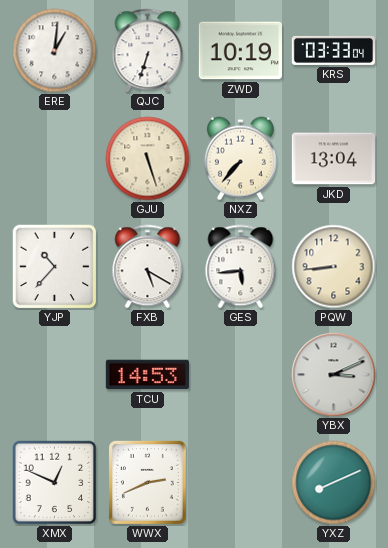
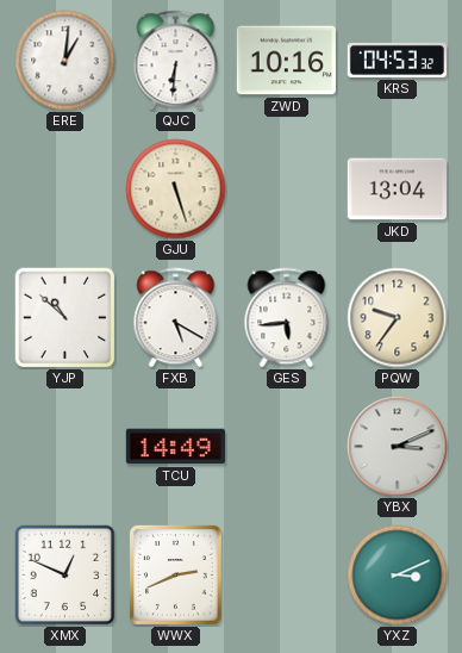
QJC: 6:33 -> 6:31
ZWD: 10:19 -> 10:16
KRS: 03:33 -> 04:53
NXZ: 7:37 -> none
YJP: 10:37 -> 10:52
PQW: 8:44 -> 9:36
TCU: 14:53 -> 14:49
YXZ: 8:11 -> 3:11
